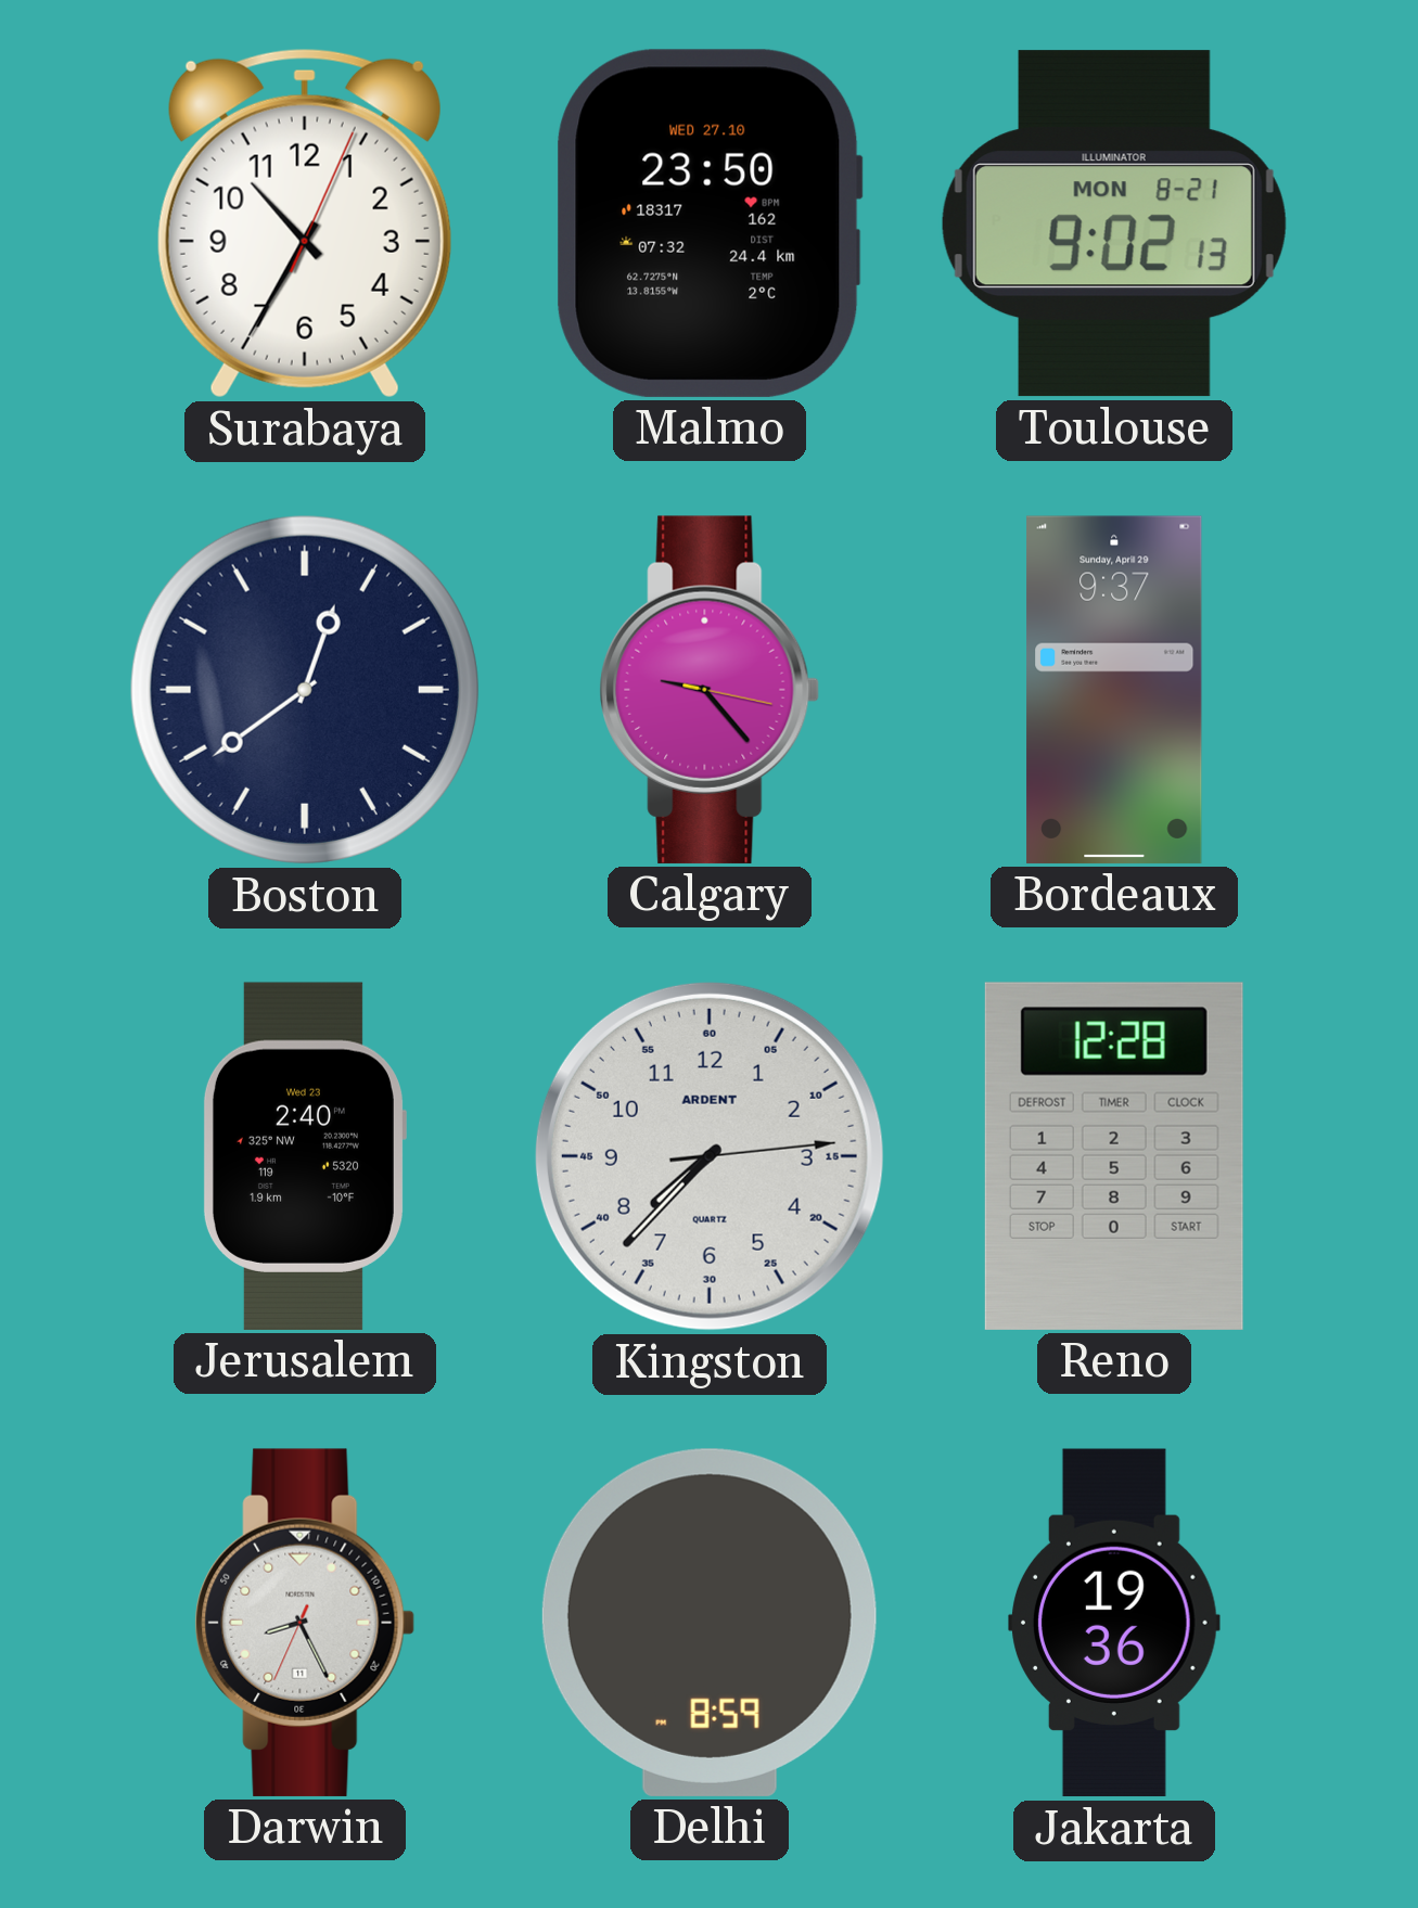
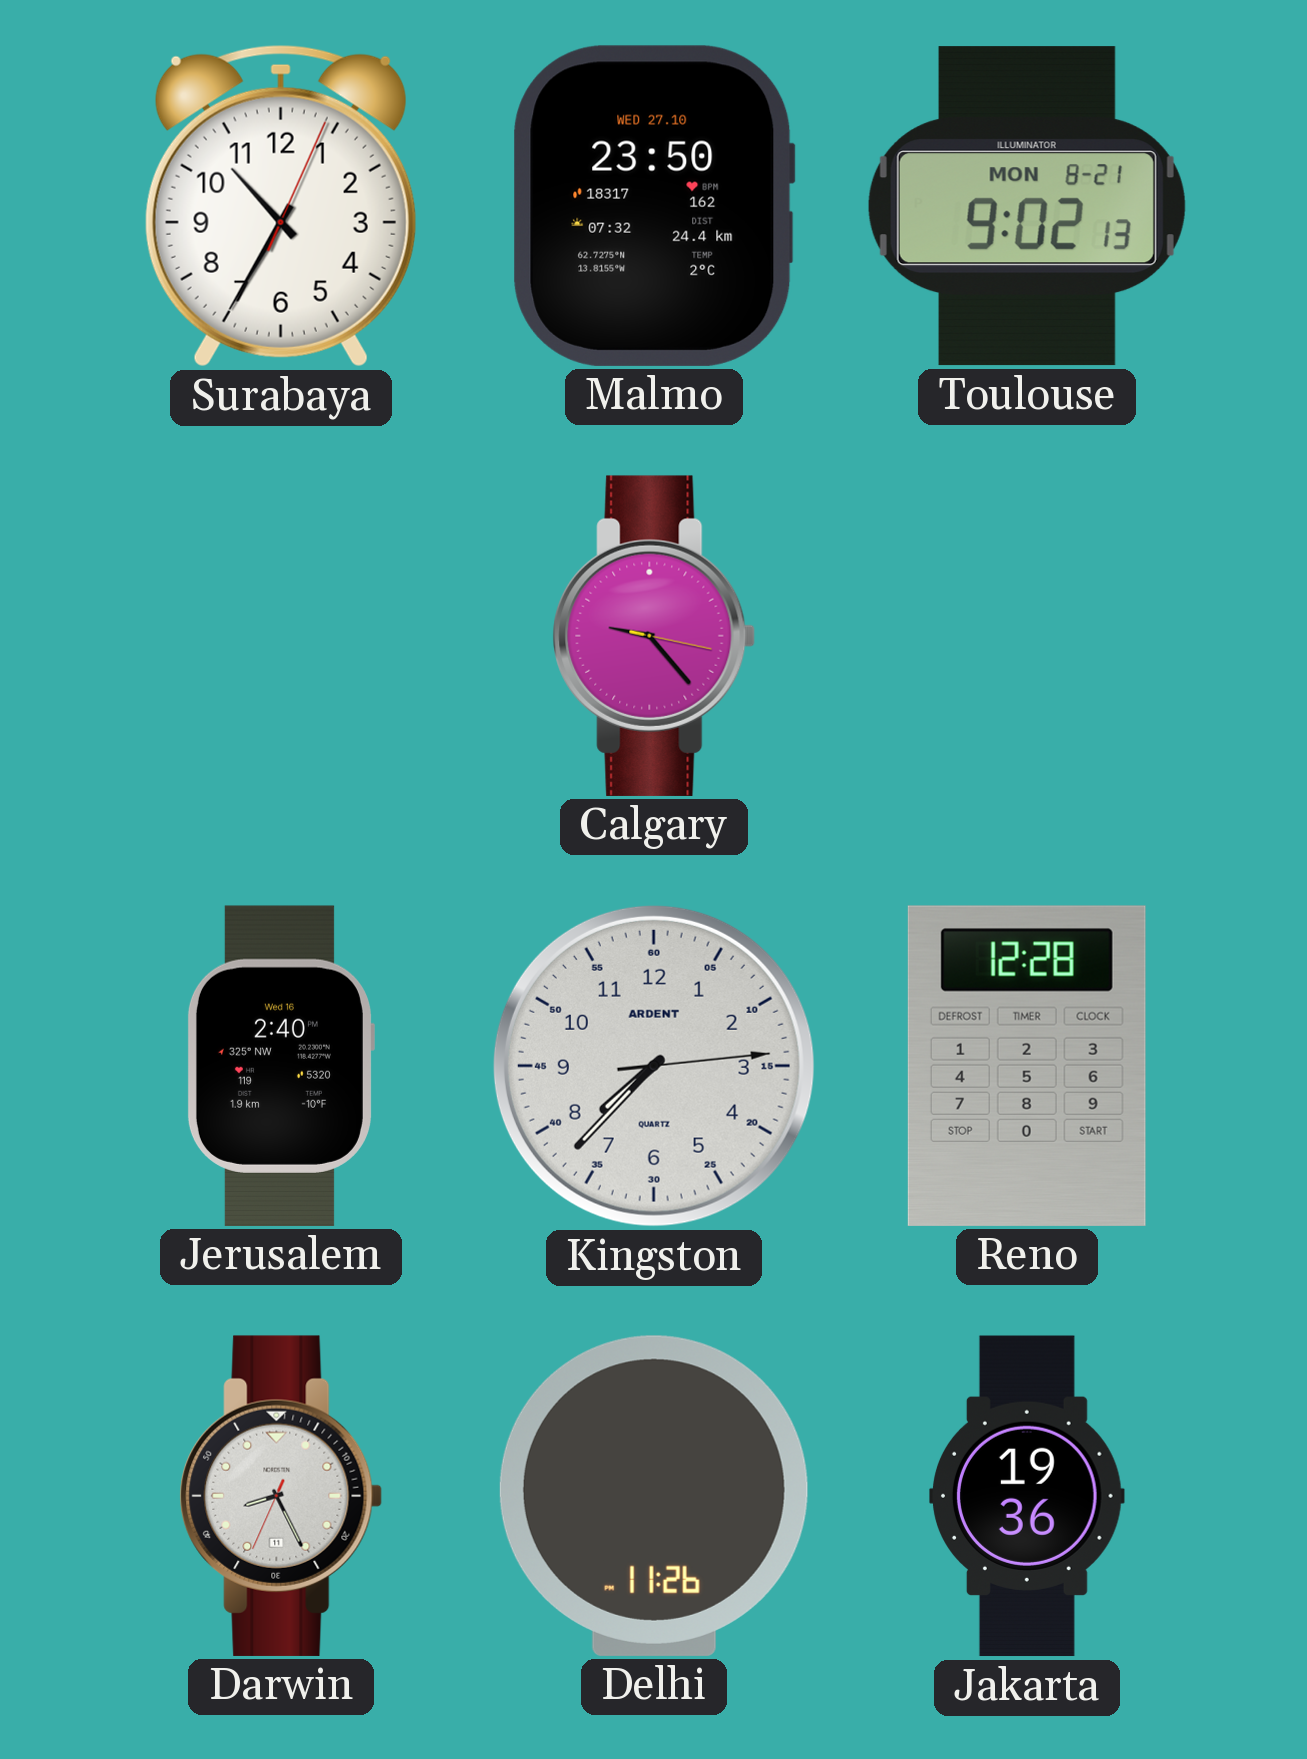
Boston: 12:39 -> none
Bordeaux: 9:37 -> none
Jerusalem date: Wed 23 -> Wed 16
Delhi: 8:59 -> 11:26
